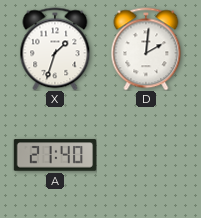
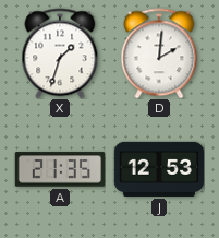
A: 21:40 -> 21:35
J: none -> 12:53
